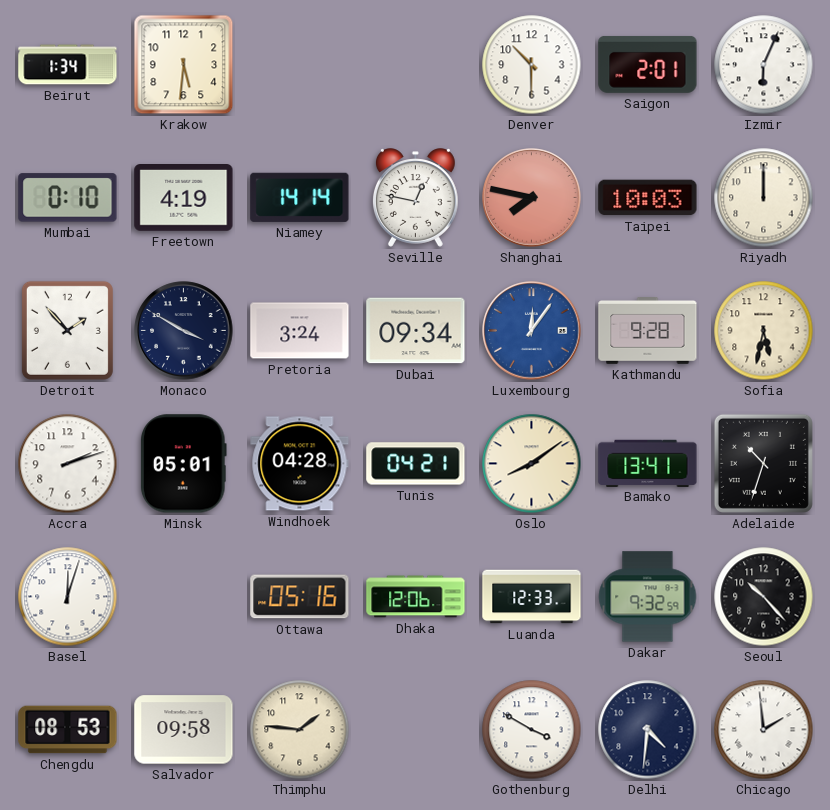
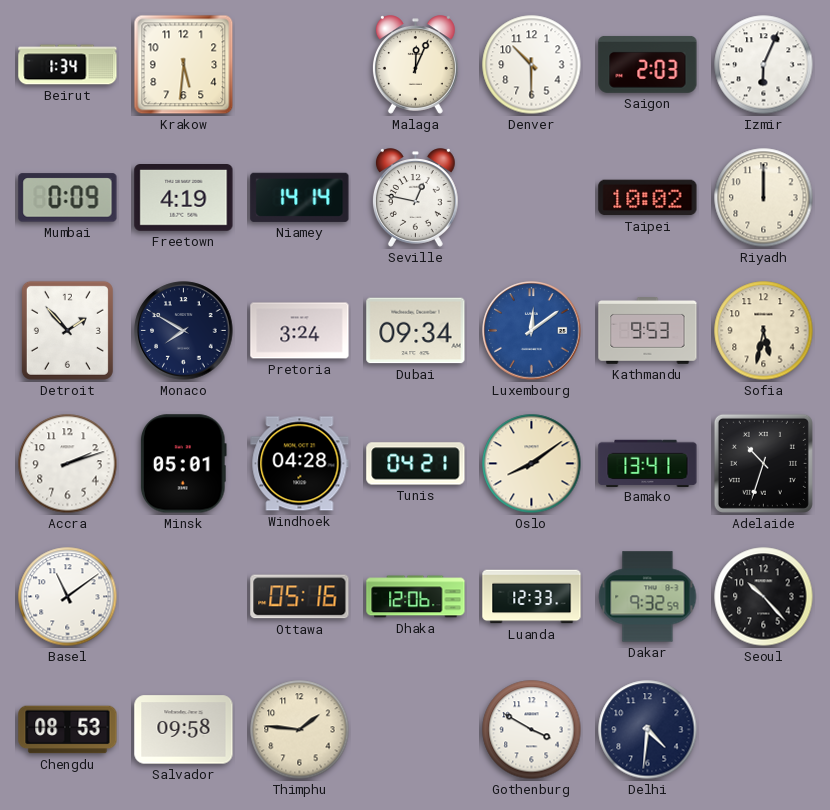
Malaga: none -> 12:04
Saigon: 2:01 -> 2:03
Mumbai: 0:10 -> 0:09
Shanghai: 7:47 -> none
Taipei: 10:03 -> 10:02
Monaco: 3:50 -> 7:50
Luxembourg: 12:06 -> 12:09
Kathmandu: 9:28 -> 9:53
Basel: 12:03 -> 11:09
Chicago: 1:59 -> none
